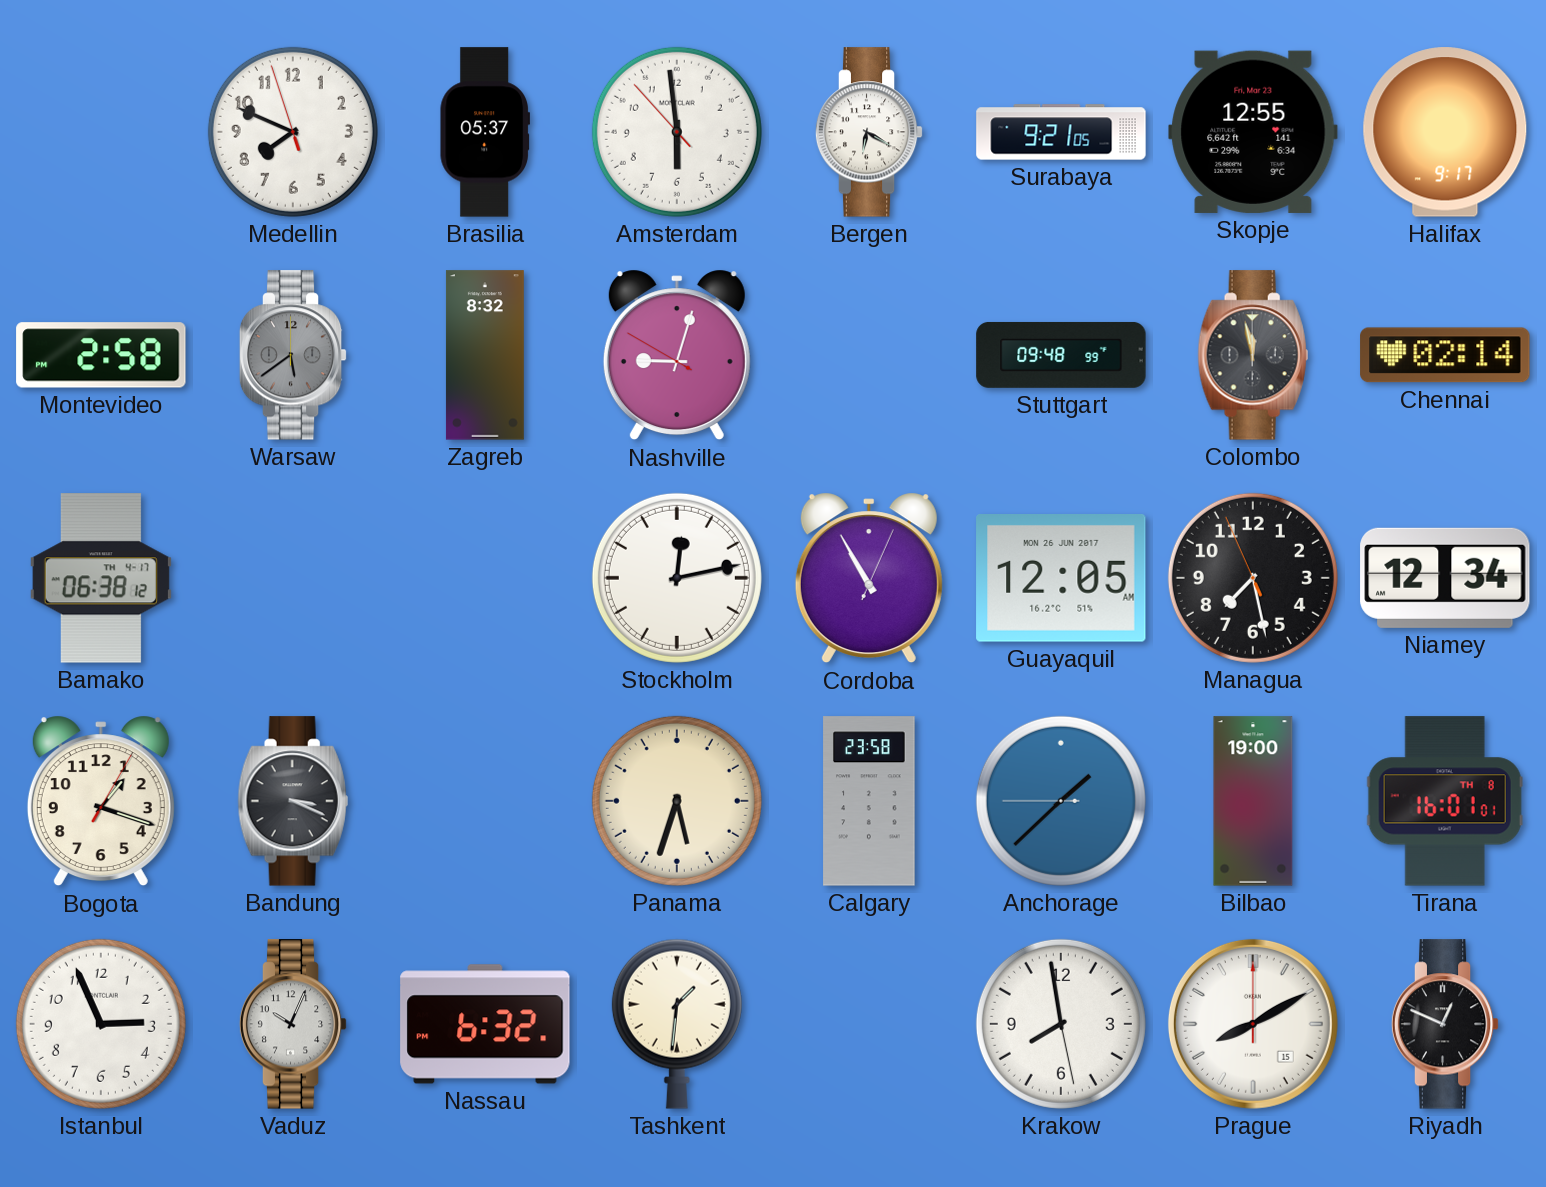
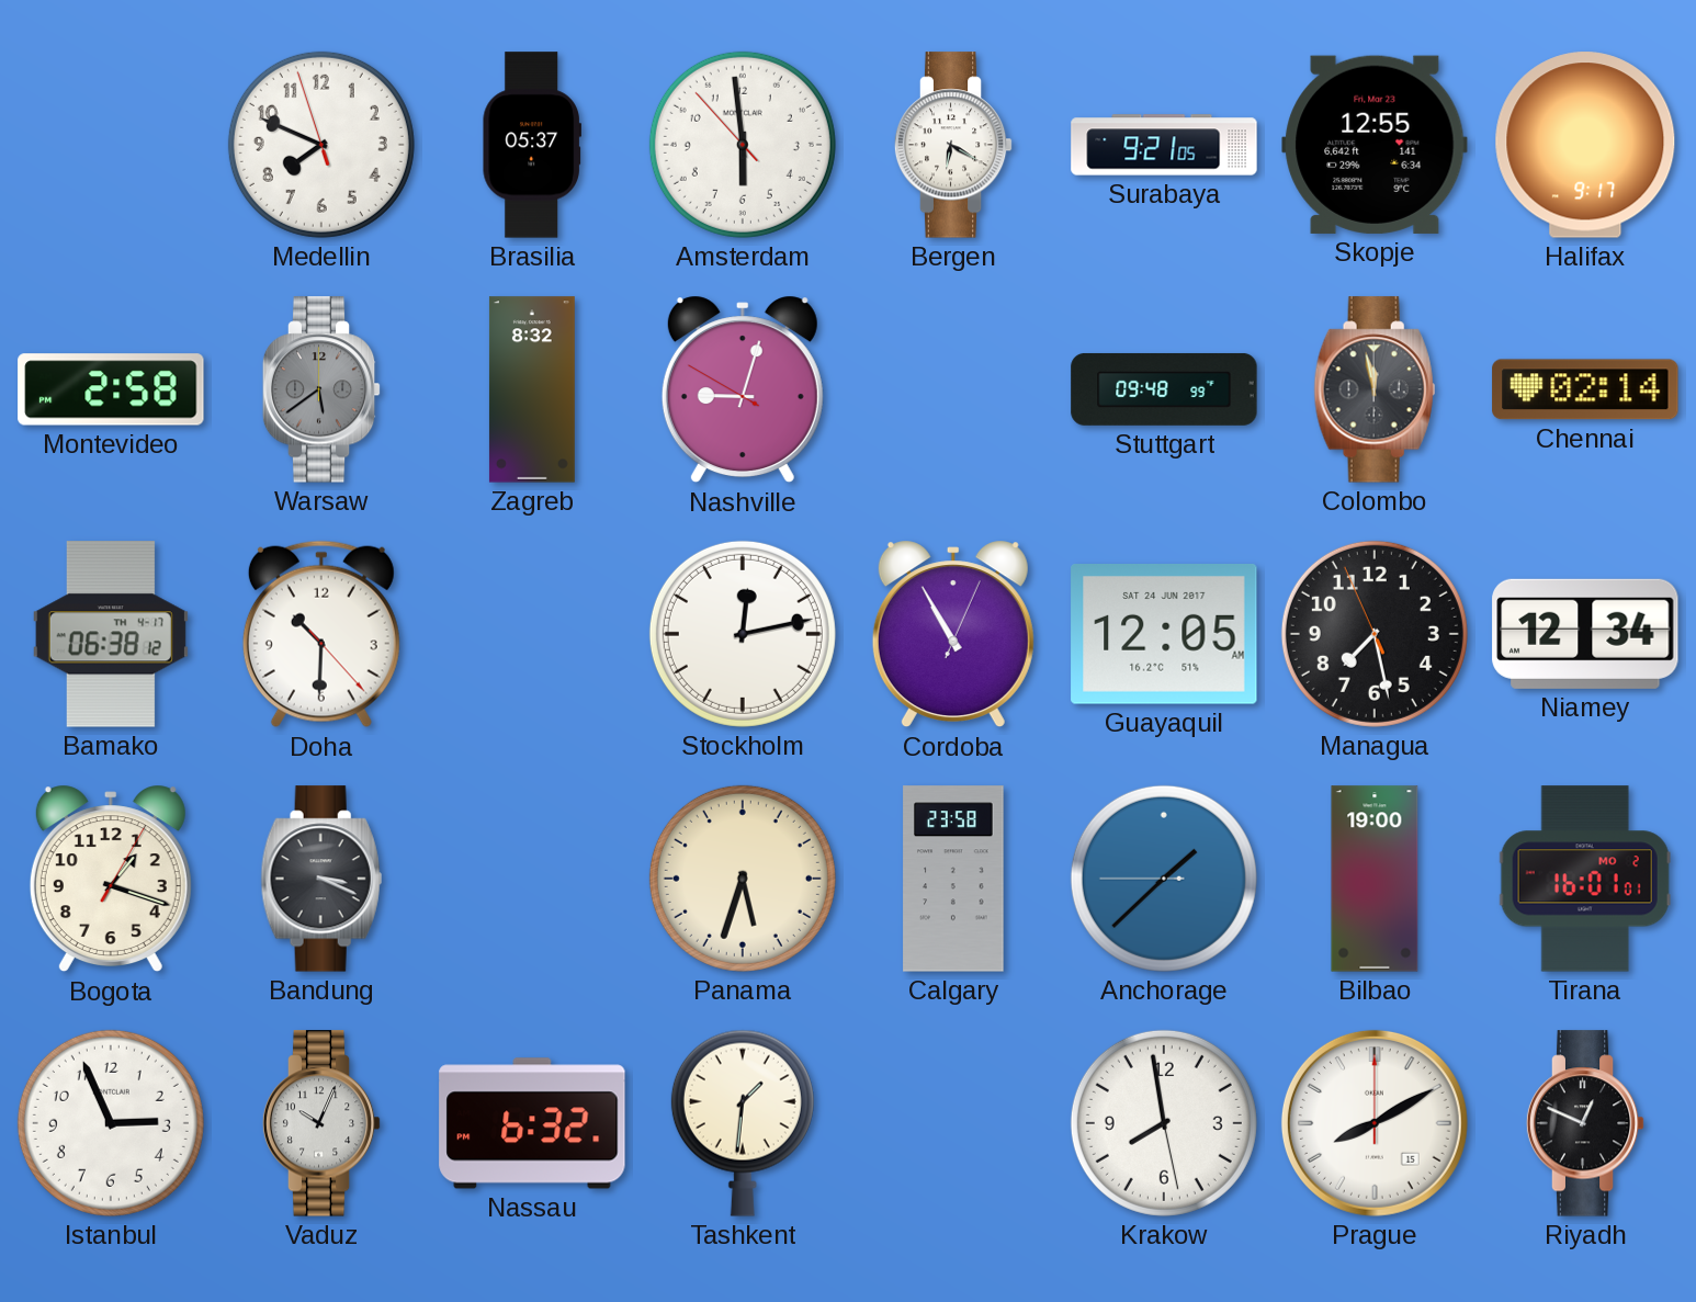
Doha: none -> 10:30
Guayaquil date: MON 26 JUN 2017 -> SAT 24 JUN 2017
Tirana date: TH 8 -> MO 2
